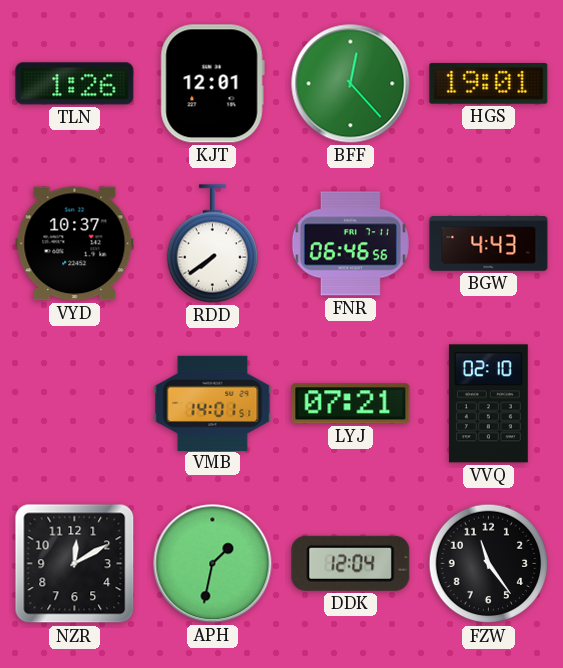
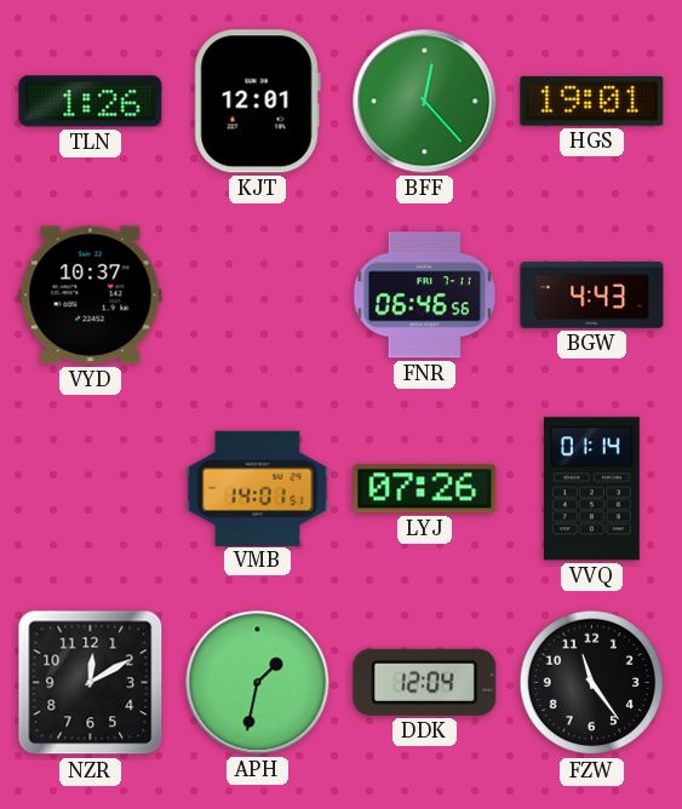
RDD: 7:39 -> none
LYJ: 07:21 -> 07:26
VVQ: 02:10 -> 01:14
